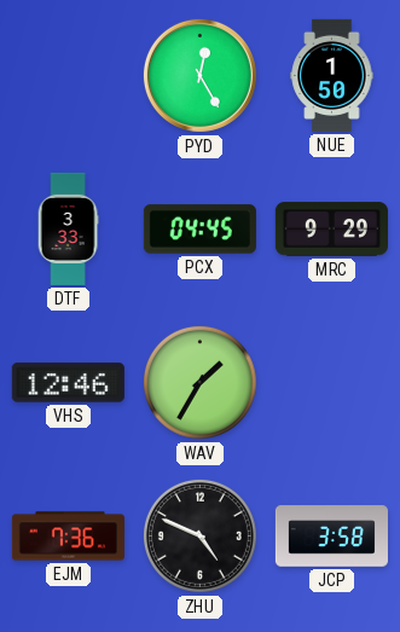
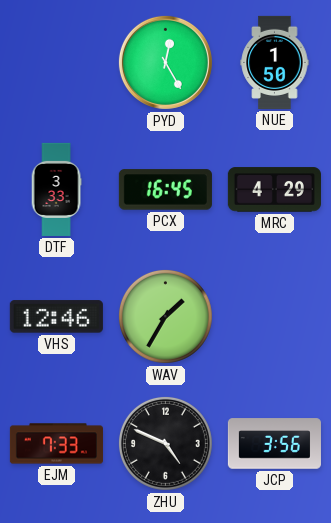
PCX: 04:45 -> 16:45
MRC: 9:29 -> 4:29
EJM: 7:36 -> 7:33
JCP: 3:58 -> 3:56
